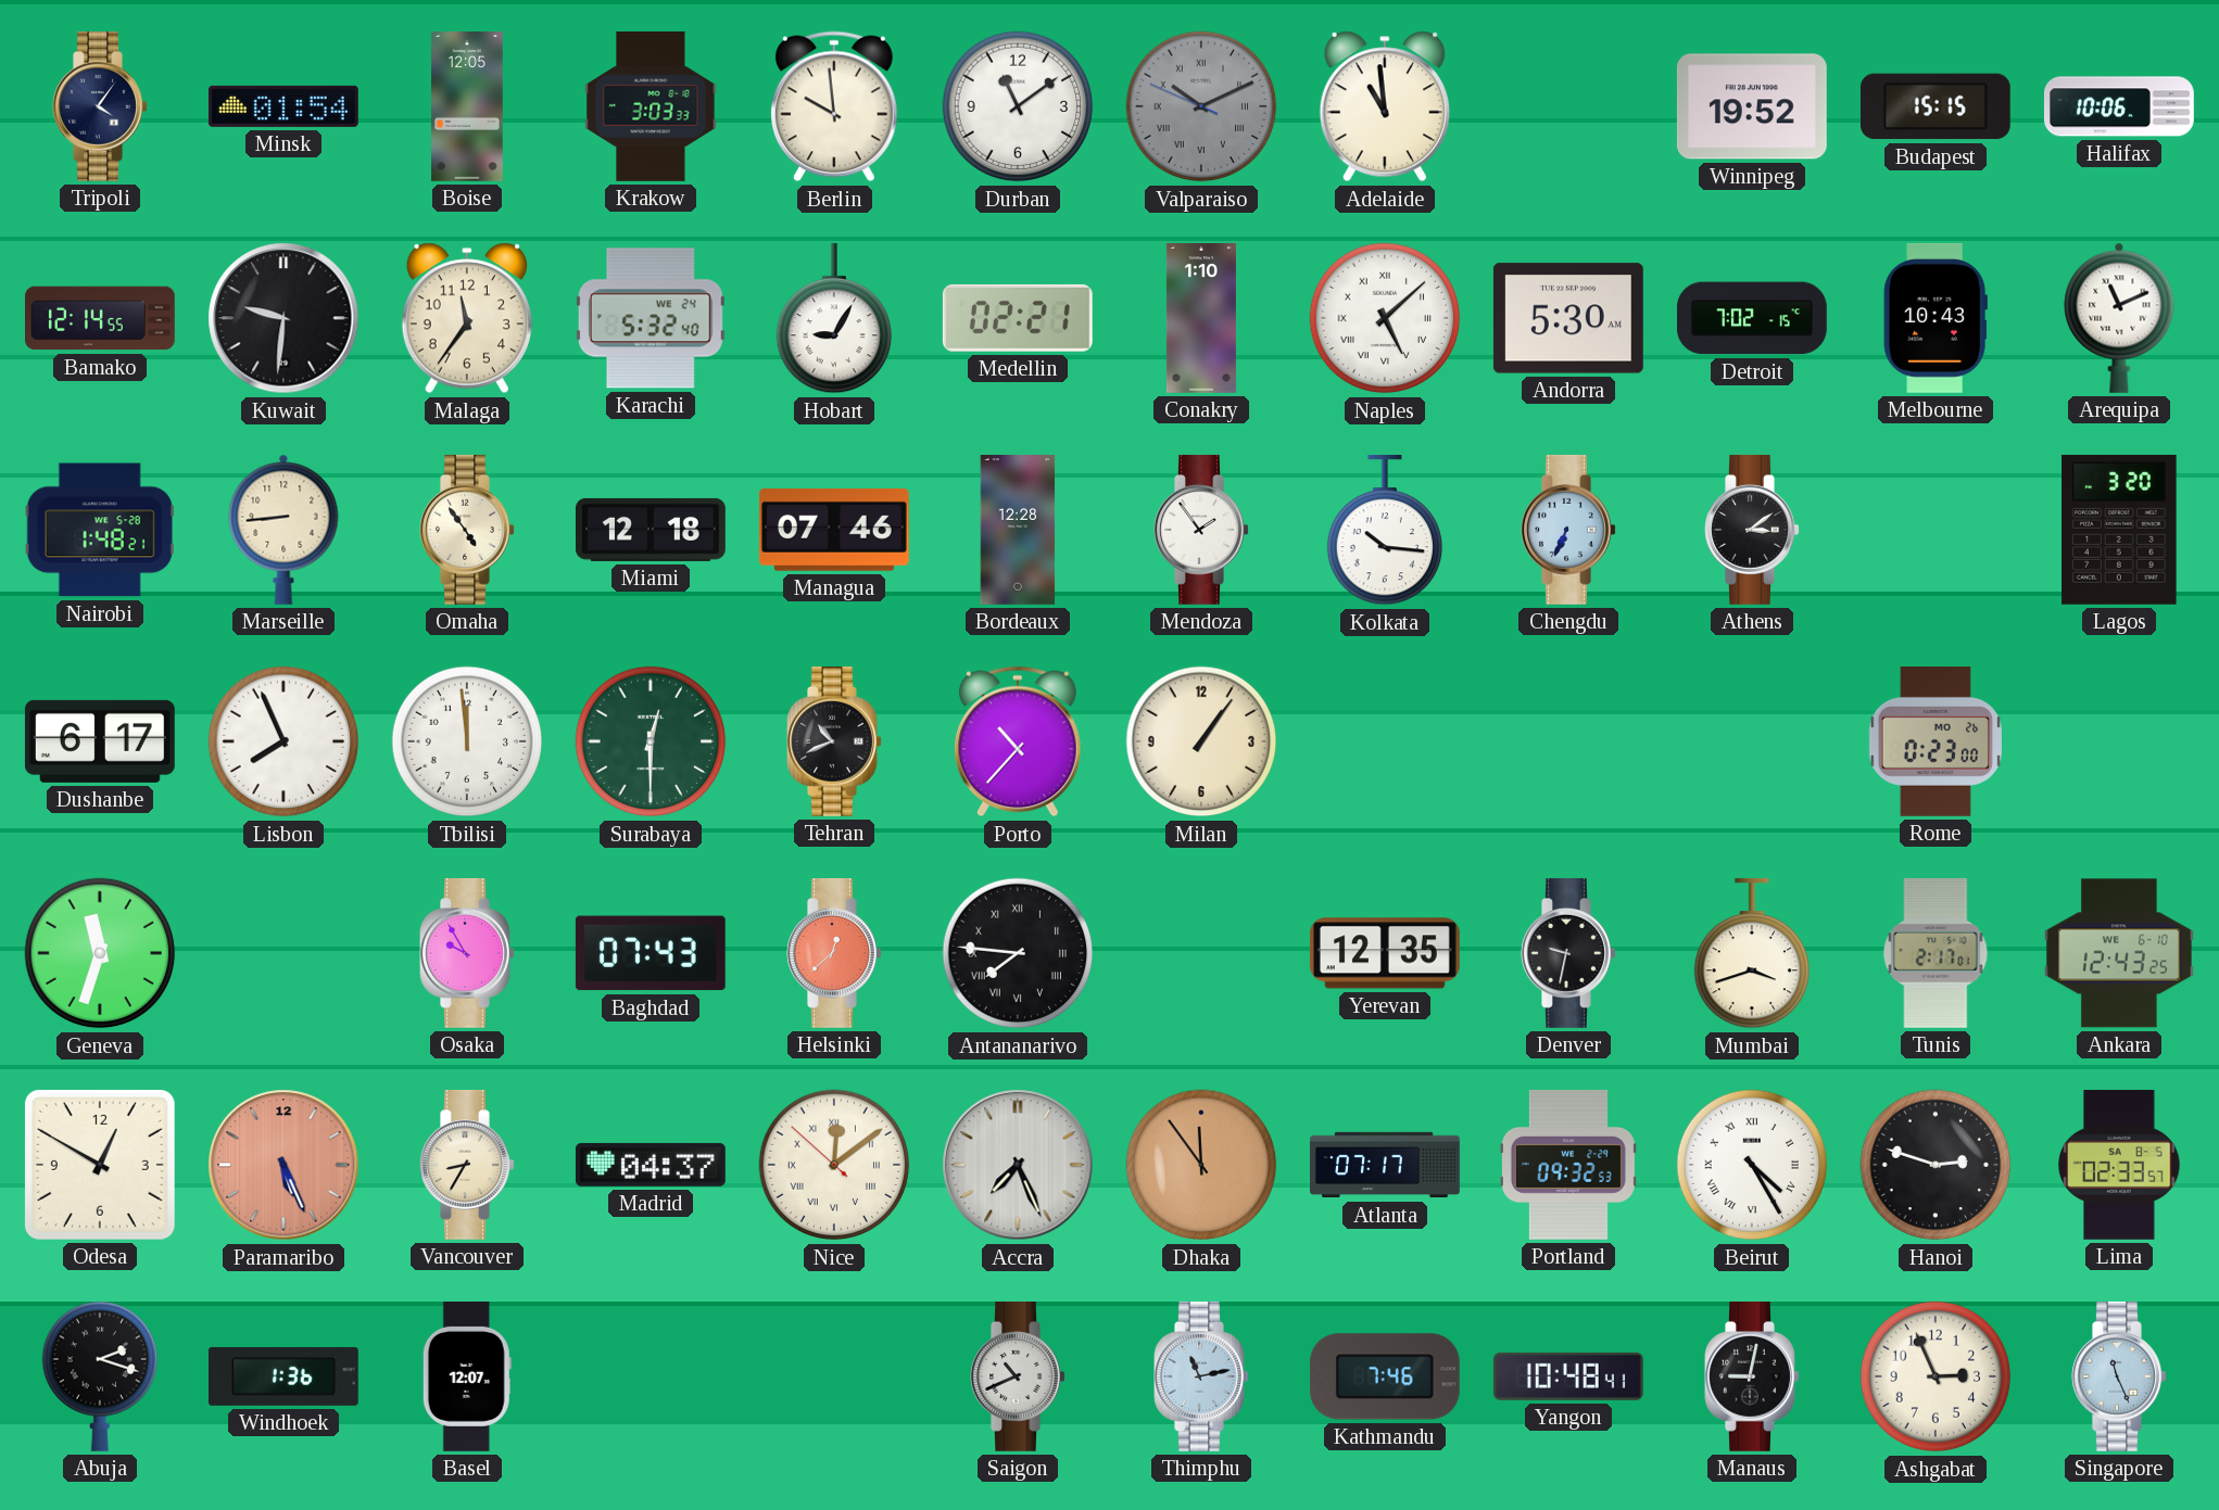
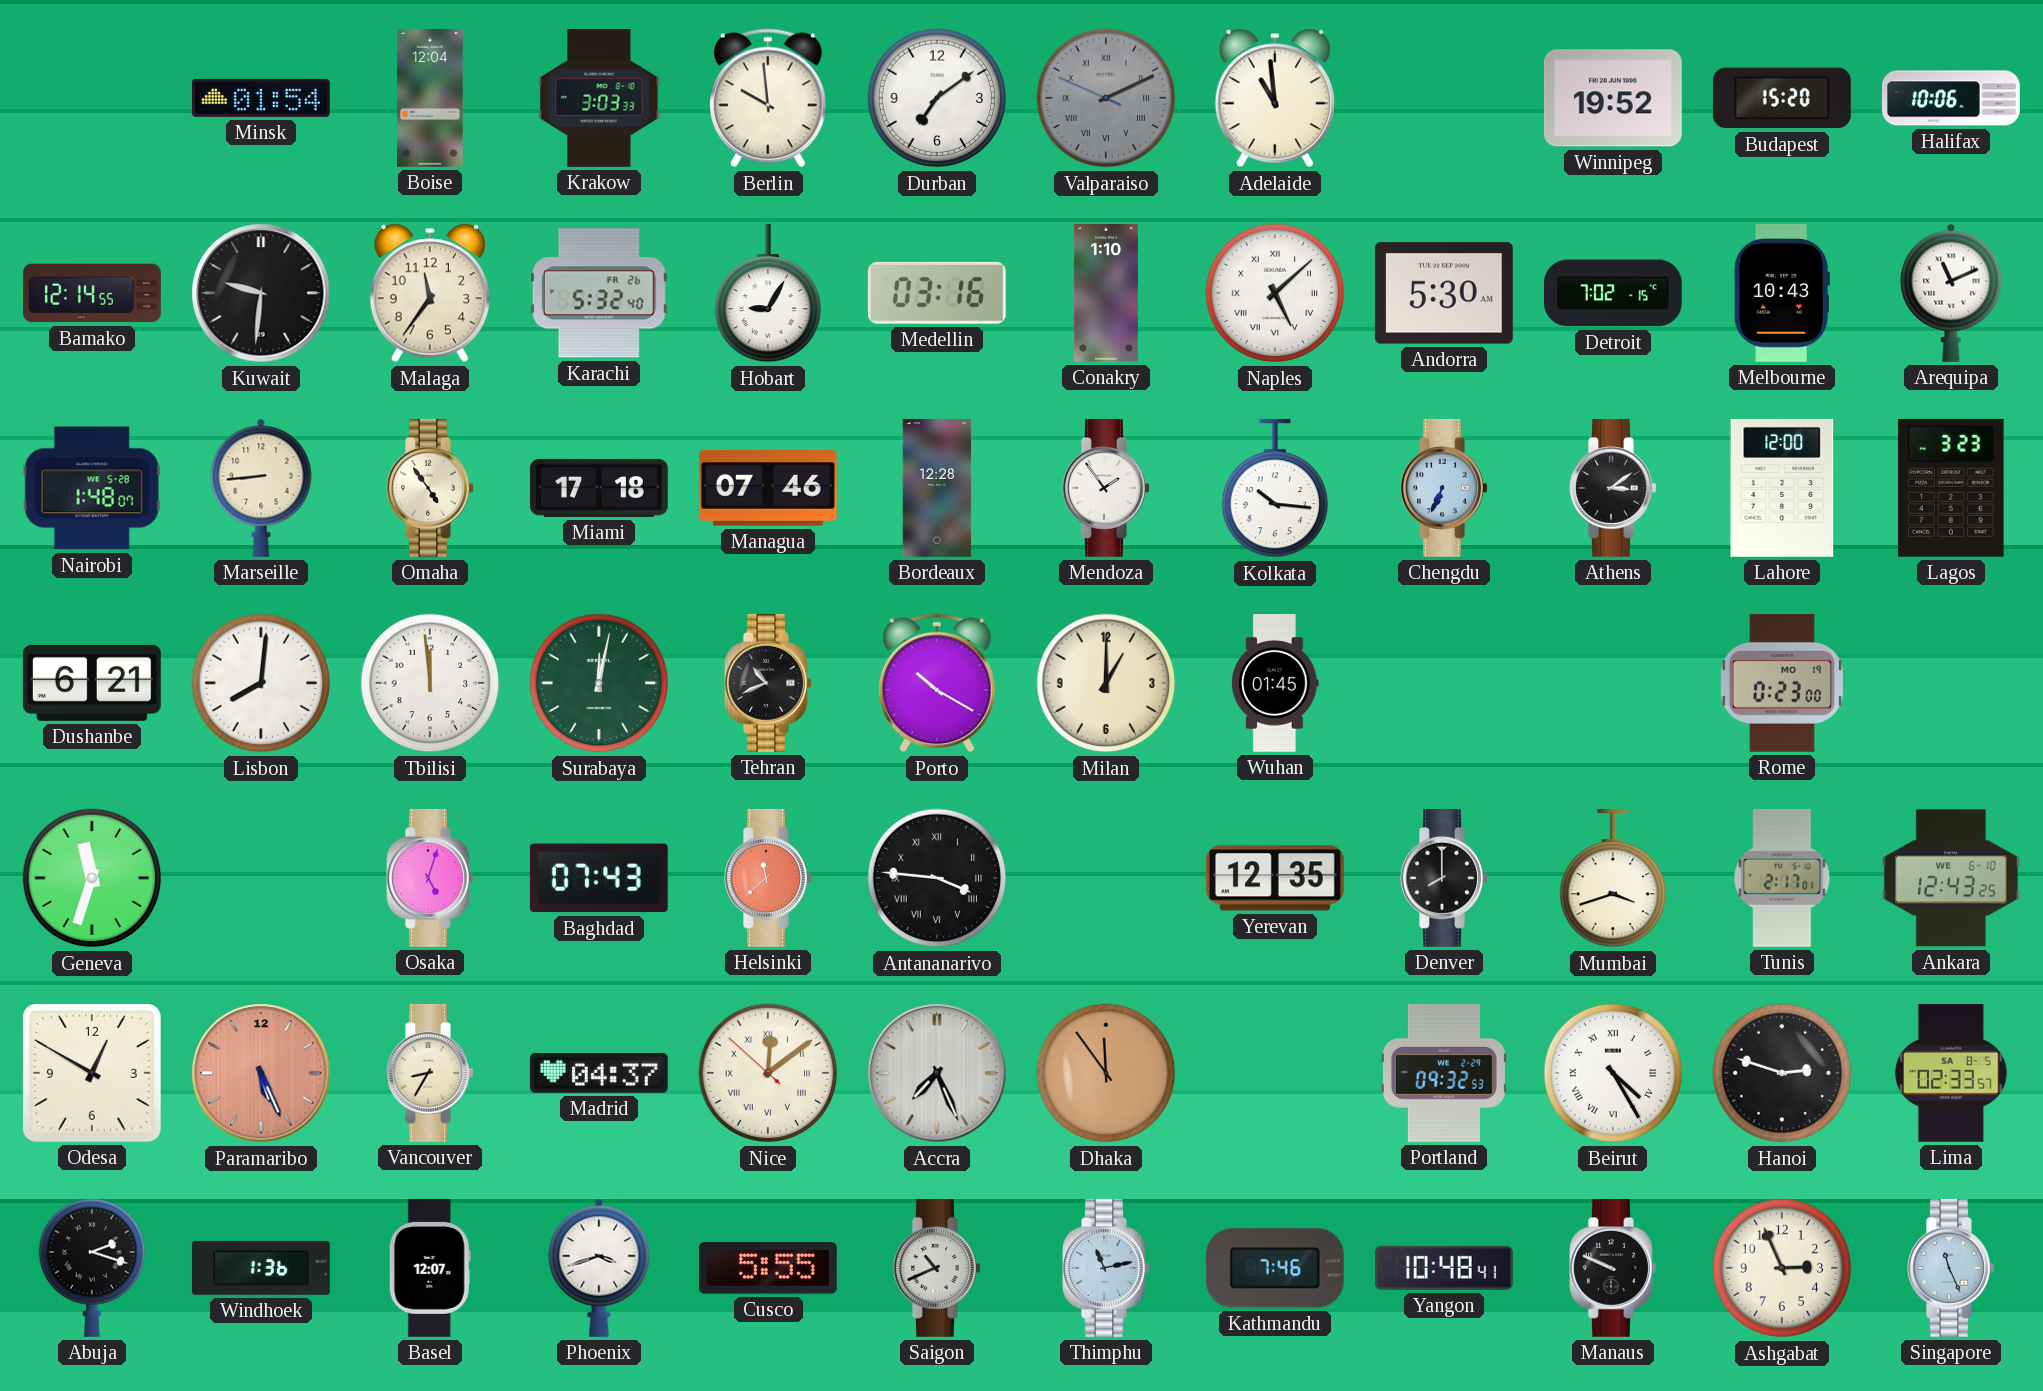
Tripoli: 4:06 -> none
Boise: 12:05 -> 12:04
Durban: 11:09 -> 7:09
Valparaiso: 10:10 -> 2:10
Budapest: 15:15 -> 15:20
Karachi date: WE 24 -> FR 26
Medellin: 02:21 -> 03:16
Nairobi: 1:48:21 -> 1:48:07
Miami: 12:18 -> 17:18
Lahore: none -> 12:00
Lagos: 3:20 -> 3:23
Dushanbe: 6:17 -> 6:21
Lisbon: 7:56 -> 8:01
Surabaya: 12:30 -> 12:02
Porto: 10:37 -> 10:20
Milan: 1:06 -> 1:00
Wuhan: none -> 01:45
Rome date: MO 26 -> MO 19
Osaka: 9:55 -> 5:03
Helsinki: 12:38 -> 11:38
Antananarivo: 7:46 -> 3:46
Denver: 9:32 -> 8:00
Atlanta: 07:17 -> none
Phoenix: none -> 3:42
Cusco: none -> 5:55
Manaus: 9:02 -> 9:49
